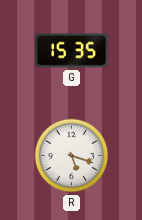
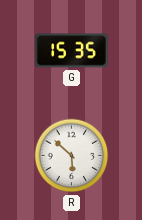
R: 5:18 -> 5:52
